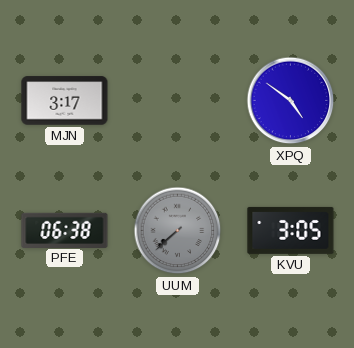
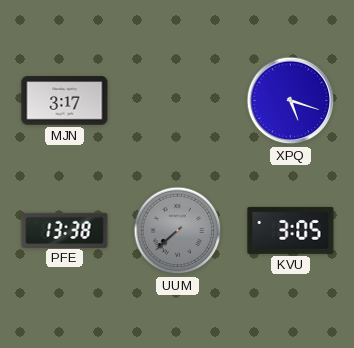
XPQ: 4:51 -> 5:18
PFE: 06:38 -> 13:38
